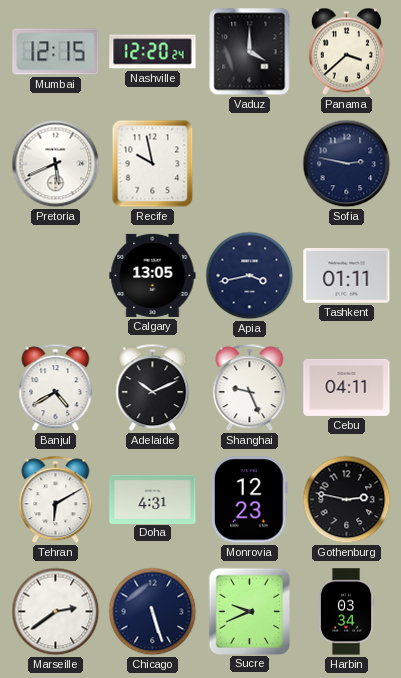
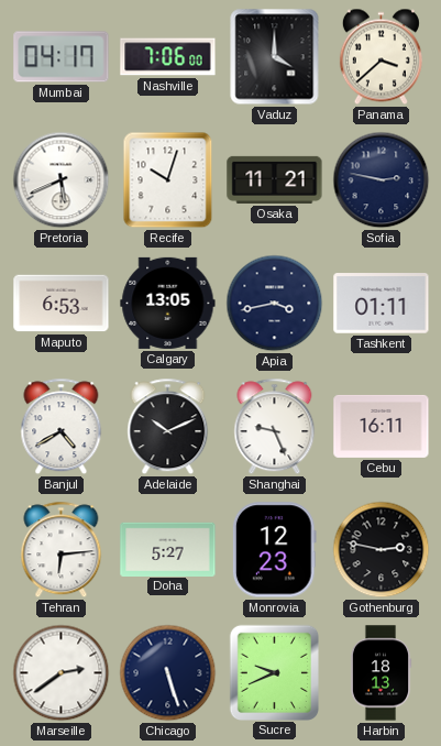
Mumbai: 12:15 -> 04:17
Nashville: 12:20 -> 7:06
Recife: 9:58 -> 10:03
Osaka: none -> 11:21
Maputo: none -> 6:53
Cebu: 04:11 -> 16:11
Tehran: 6:10 -> 6:14
Doha: 4:31 -> 5:27
Harbin: 03:34 -> 18:13
